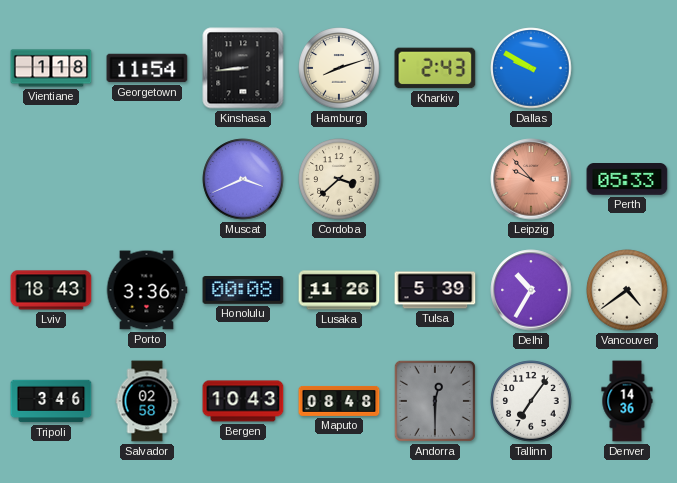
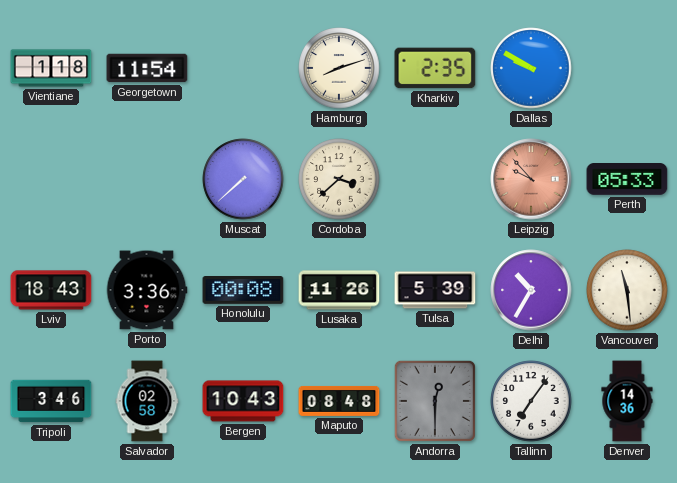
Kinshasa: 8:44 -> none
Kharkiv: 2:43 -> 2:35
Muscat: 3:41 -> 7:38
Vancouver: 4:39 -> 11:29
